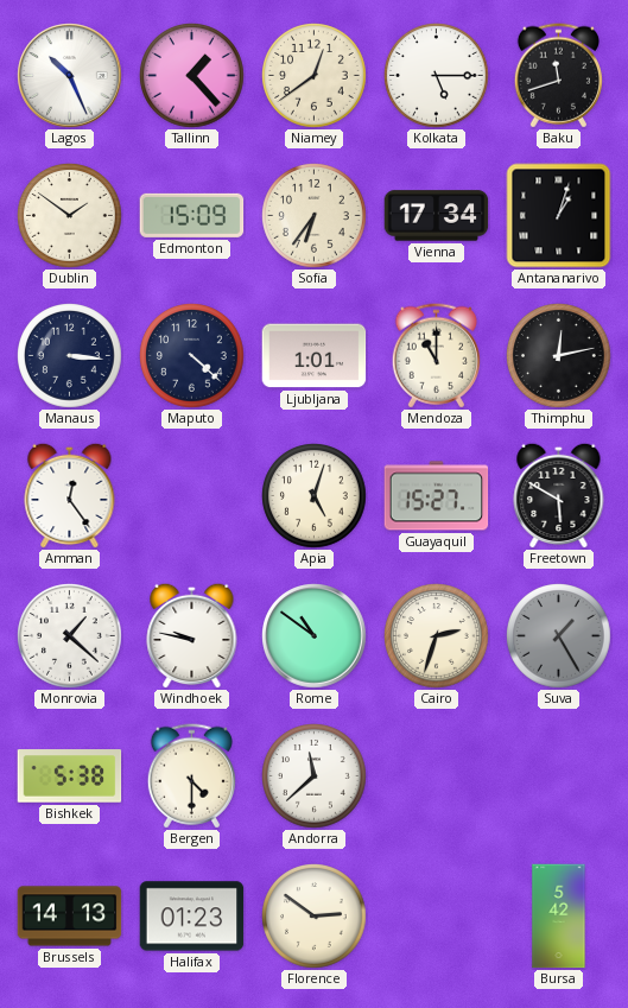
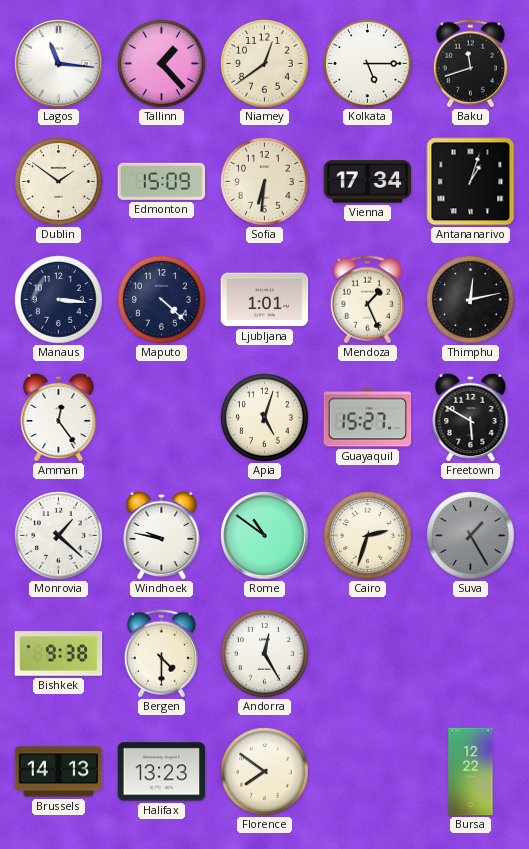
Lagos: 10:26 -> 11:16
Sofia: 6:36 -> 6:31
Mendoza: 11:00 -> 1:26
Bishkek: 5:38 -> 9:38
Andorra: 11:38 -> 12:25
Halifax: 01:23 -> 13:23
Florence: 2:51 -> 7:51
Bursa: 5:42 -> 12:22
